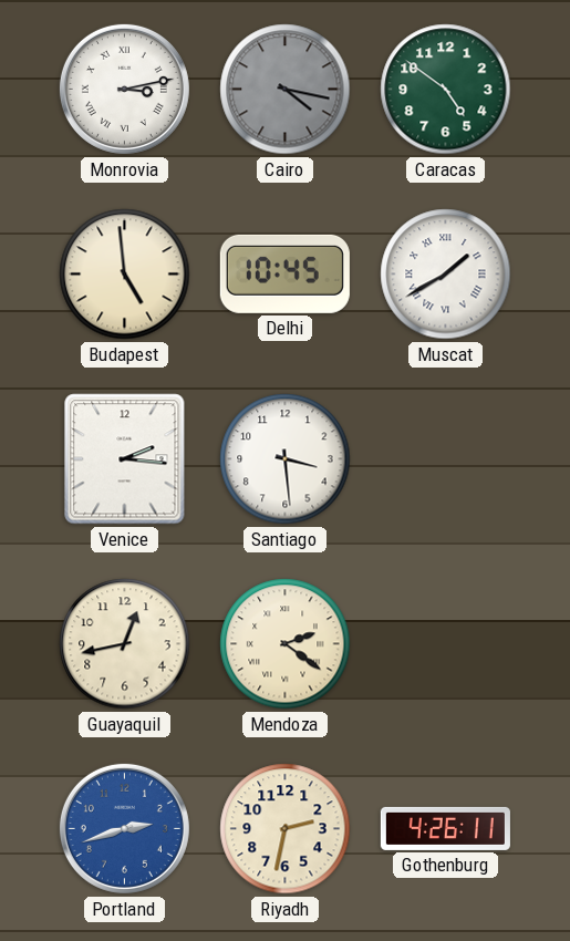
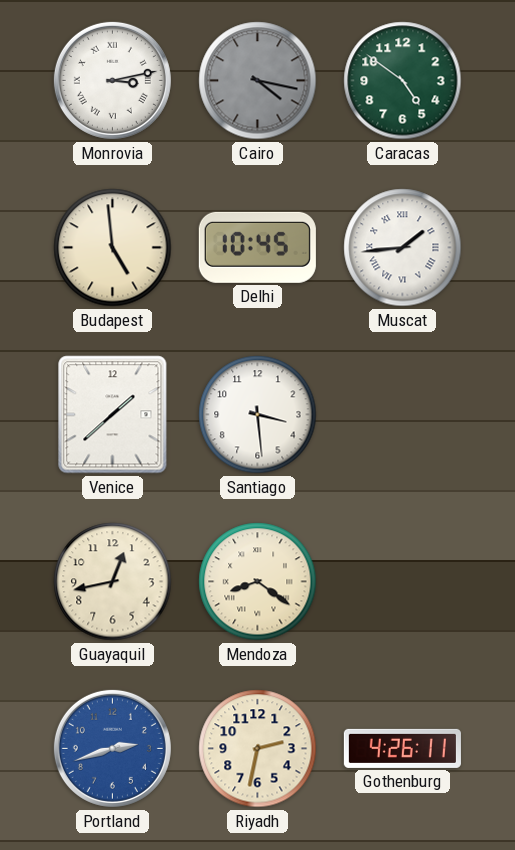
Muscat: 1:40 -> 1:44
Venice: 2:16 -> 1:38
Mendoza: 2:21 -> 8:21
